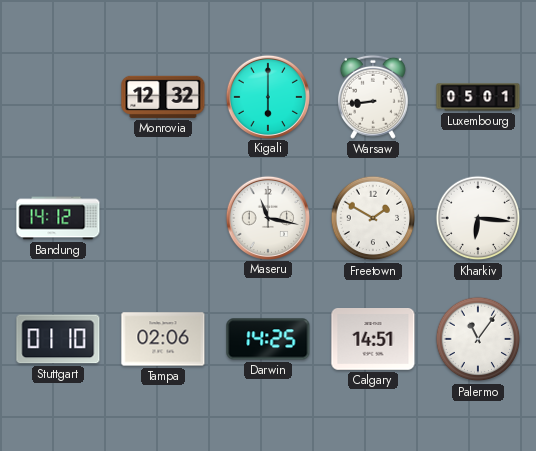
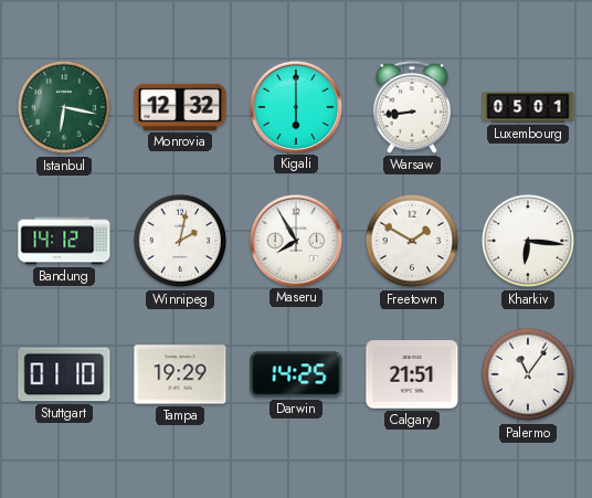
Istanbul: none -> 6:17
Winnipeg: none -> 2:02
Maseru: 11:17 -> 7:55
Tampa: 02:06 -> 19:29
Calgary: 14:51 -> 21:51
